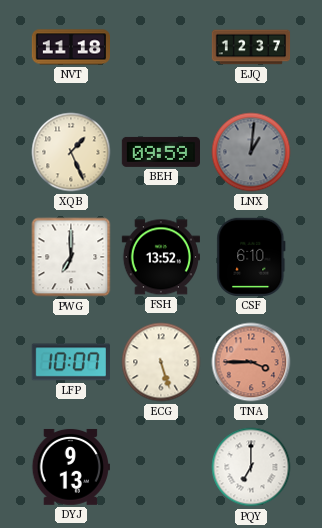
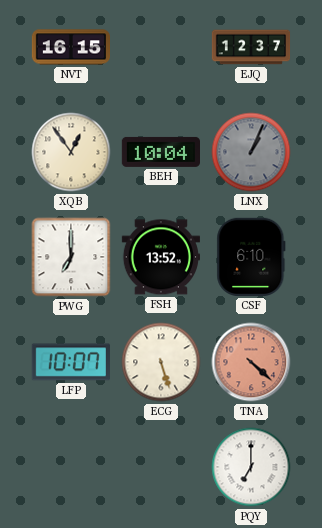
NVT: 11:18 -> 16:15
XQB: 1:26 -> 12:54
BEH: 09:59 -> 10:04
LNX: 1:01 -> 1:04
TNA: 3:45 -> 4:22
DYJ: 9:13 -> none
